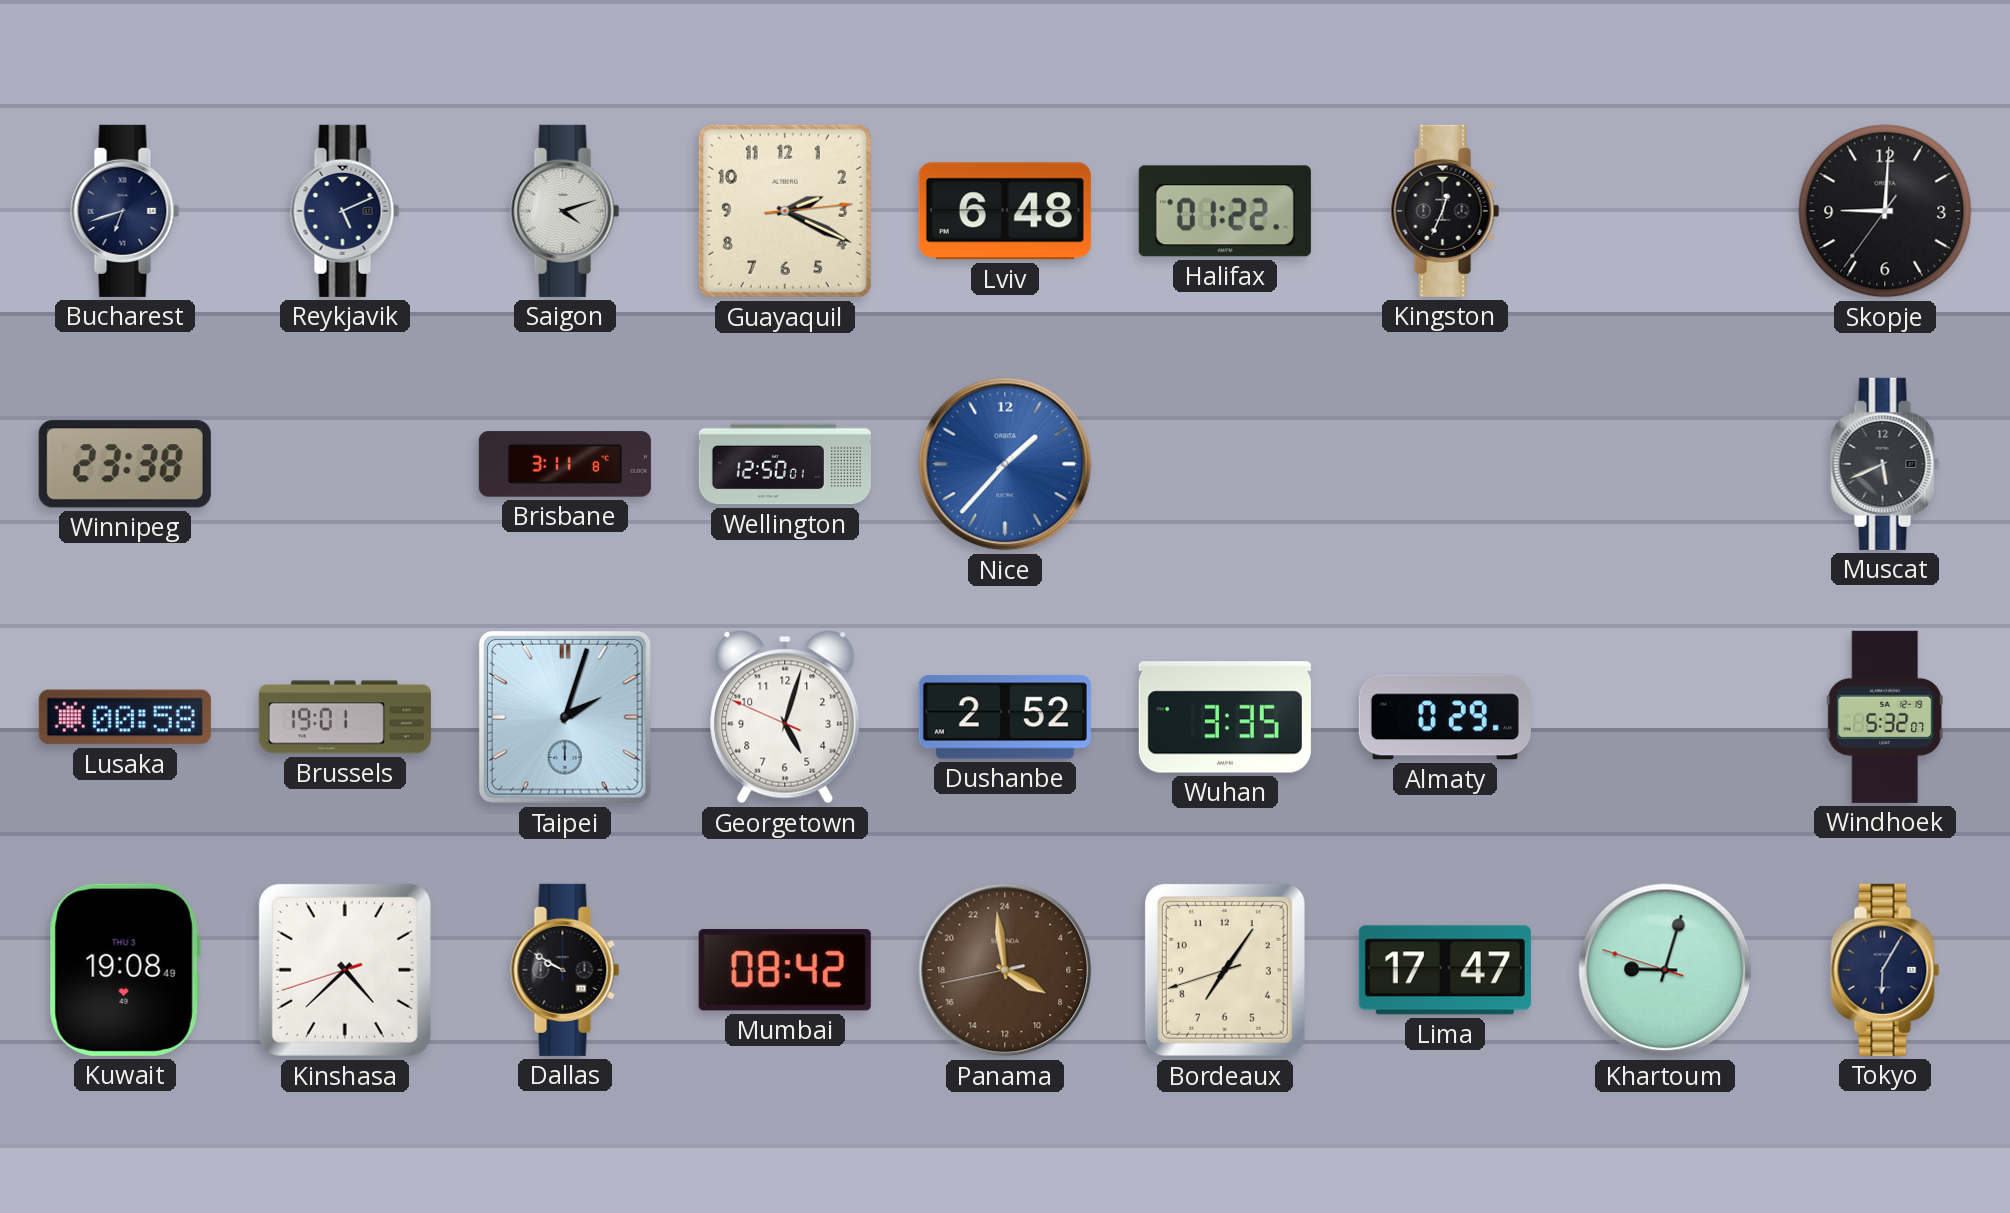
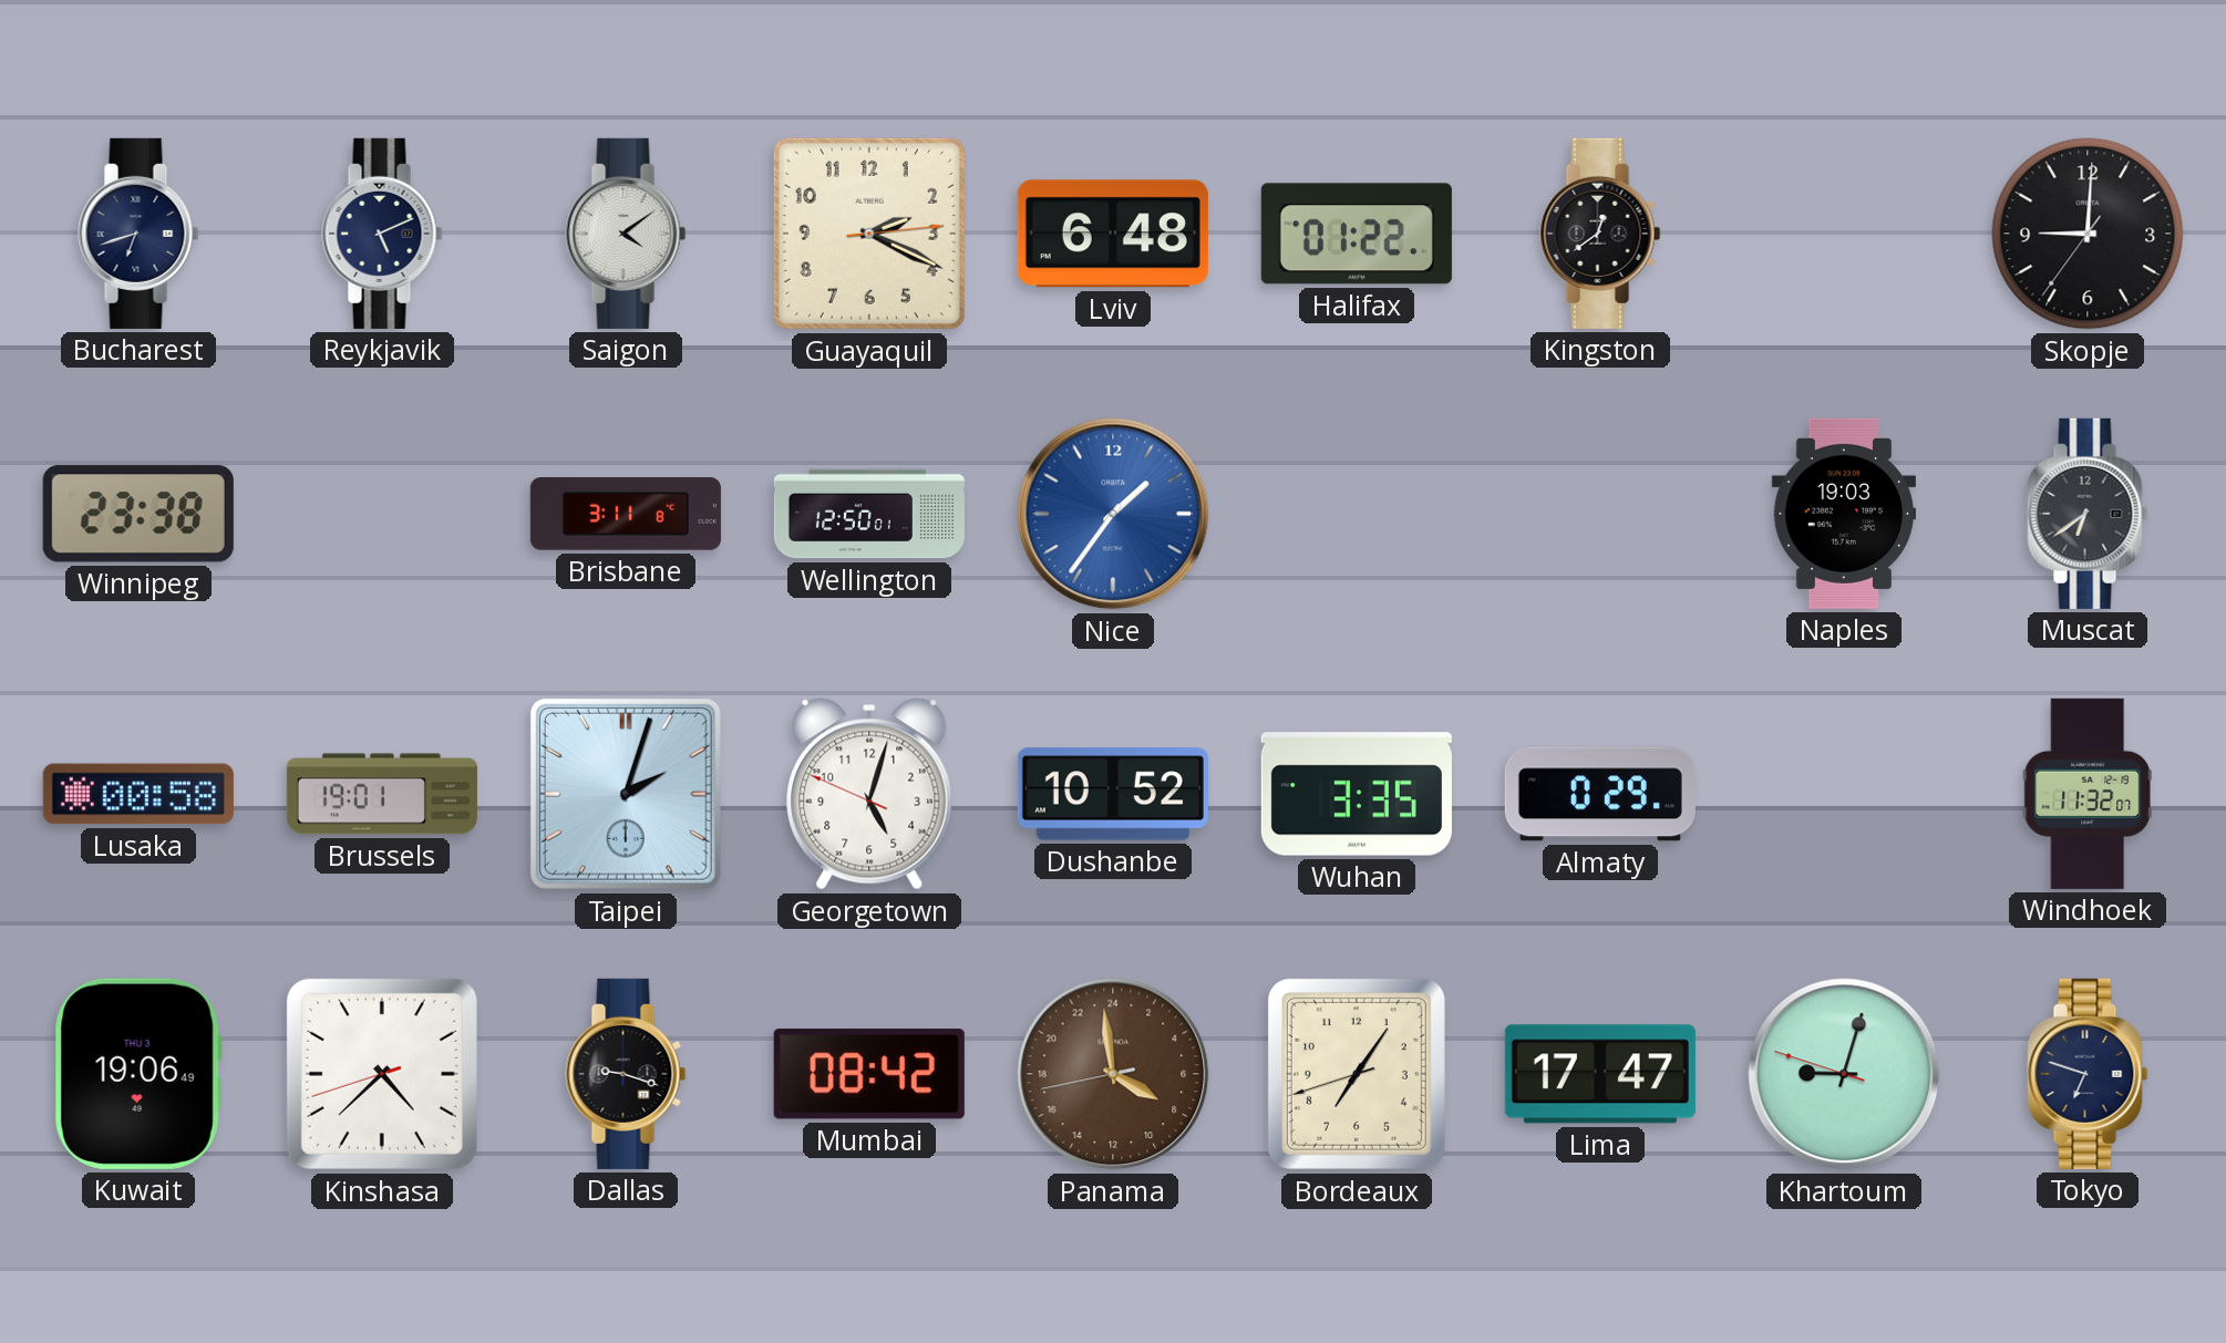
Saigon: 4:12 -> 4:09
Kingston: 12:34 -> 12:39
Nice: 1:37 -> 1:36
Naples: none -> 19:03
Muscat: 5:41 -> 6:39
Dushanbe: 2:52 -> 10:52
Windhoek: 5:32 -> 11:32
Kuwait: 19:08 -> 19:06
Dallas: 9:50 -> 9:18
Tokyo: 6:05 -> 6:48
